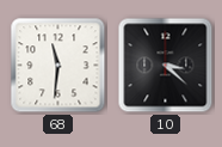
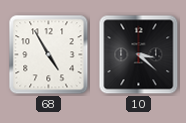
68: 11:31 -> 4:55
